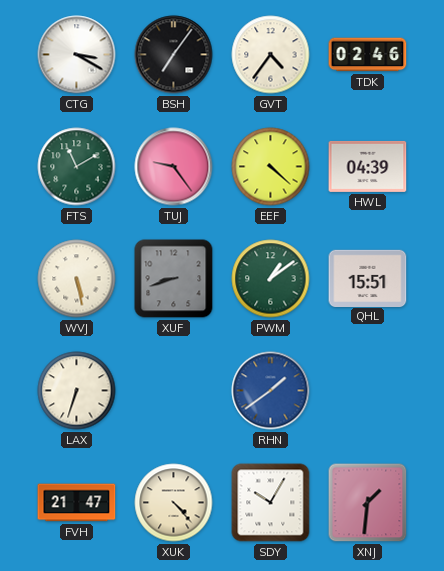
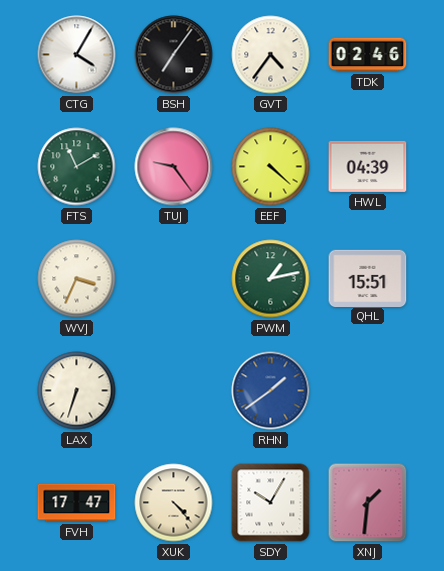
CTG: 3:20 -> 4:05
WVJ: 5:28 -> 3:34
XUF: 8:42 -> none
PWM: 1:09 -> 1:13
FVH: 21:47 -> 17:47
